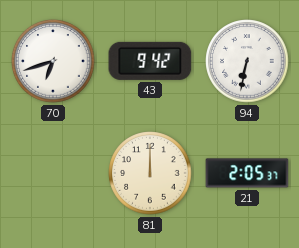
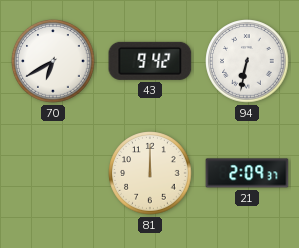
70: 6:42 -> 6:40
21: 2:05 -> 2:09
